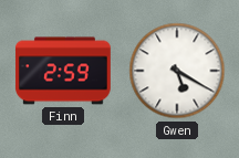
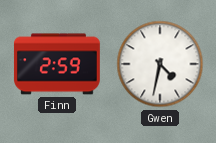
Gwen: 5:20 -> 4:32
